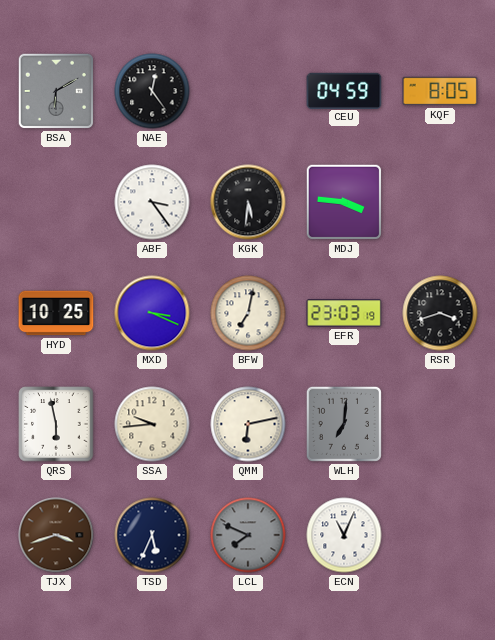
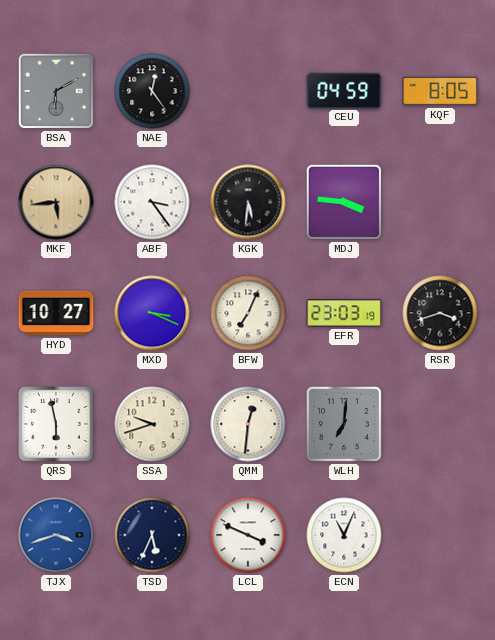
MKF: none -> 5:44
HYD: 10:25 -> 10:27
BFW: 7:02 -> 7:04
SSA: 9:44 -> 9:42
QMM: 6:13 -> 12:31
TJX dial: brown -> blue
LCL: 7:49 -> 3:49
LCL dial: grey -> white
